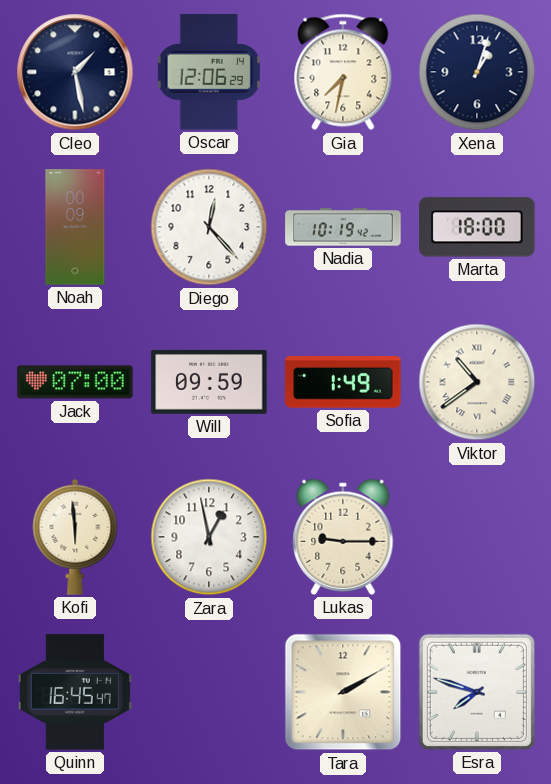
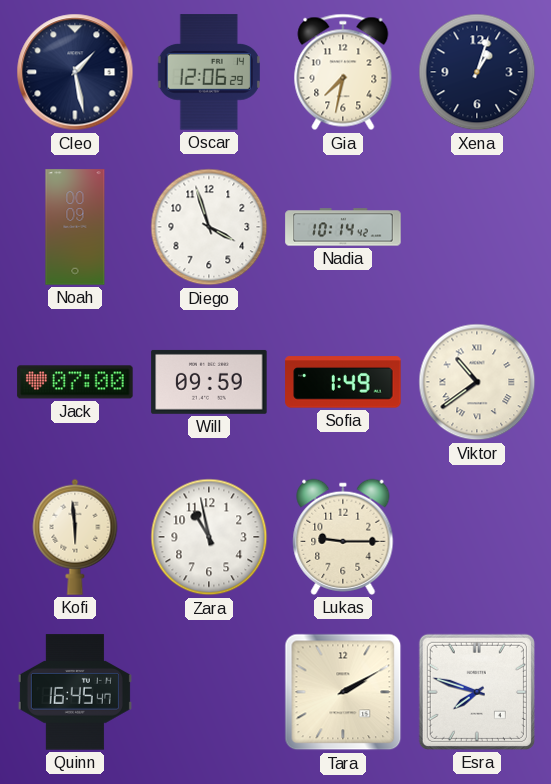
Diego: 12:23 -> 3:57
Nadia: 10:19 -> 10:14
Marta: 18:00 -> none
Zara: 12:58 -> 10:58
